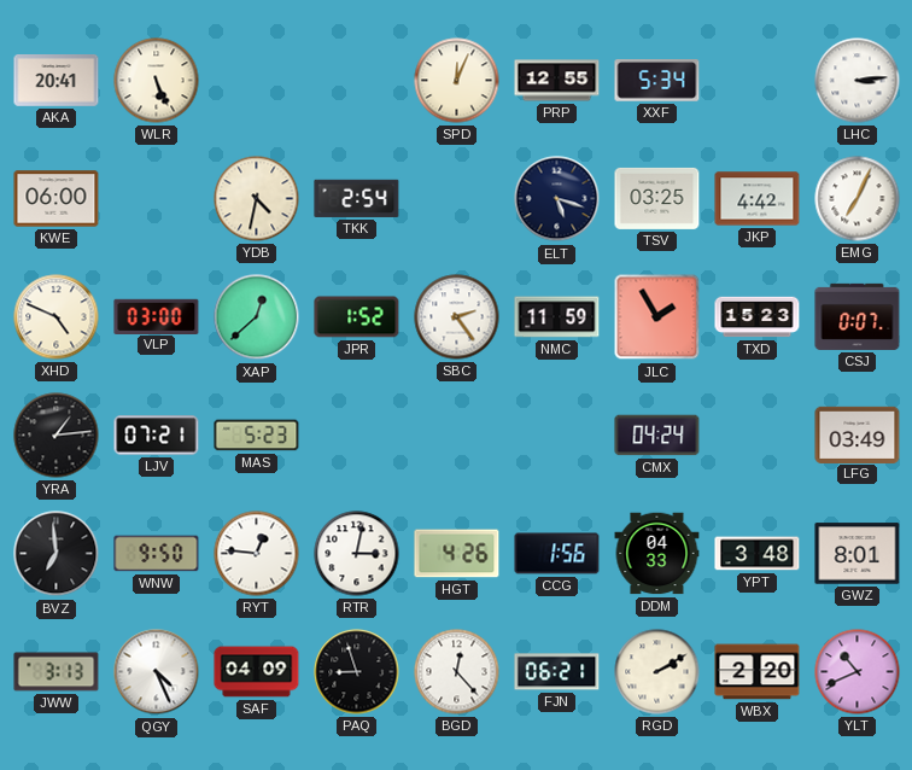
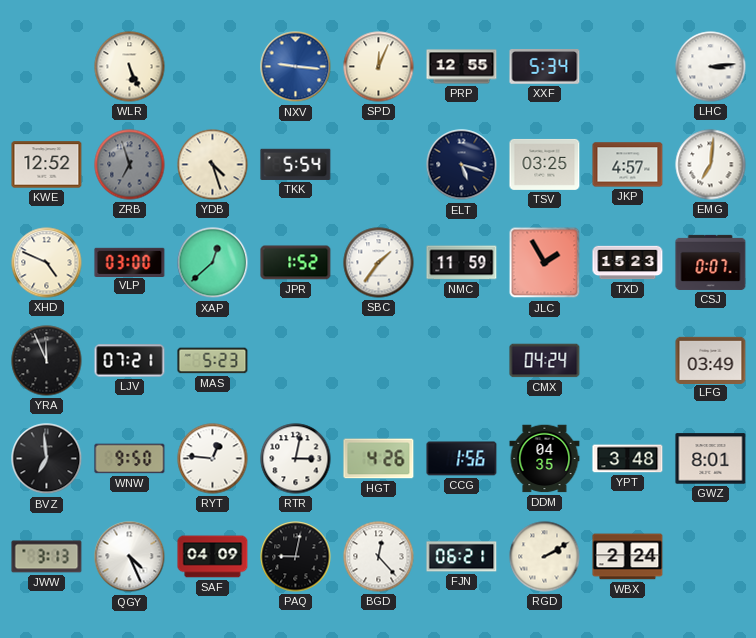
AKA: 20:41 -> none
NXV: none -> 9:16
KWE: 06:00 -> 12:52
ZRB: none -> 6:57
YDB: 4:32 -> 4:27
TKK: 2:54 -> 5:54
JKP: 4:42 -> 4:57
EMG: 7:04 -> 7:01
SBC: 2:24 -> 1:36
YRA: 1:14 -> 11:56
DDM: 04:33 -> 04:35
PAQ: 8:57 -> 9:02
WBX: 2:20 -> 2:24
YLT: 10:41 -> none
